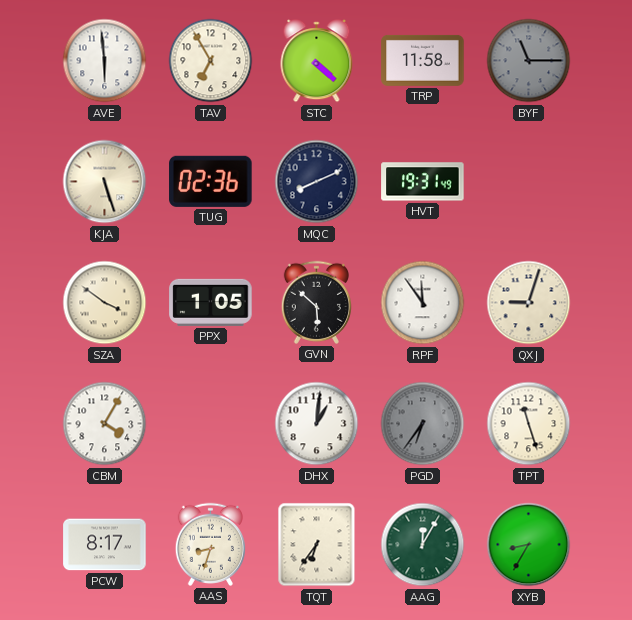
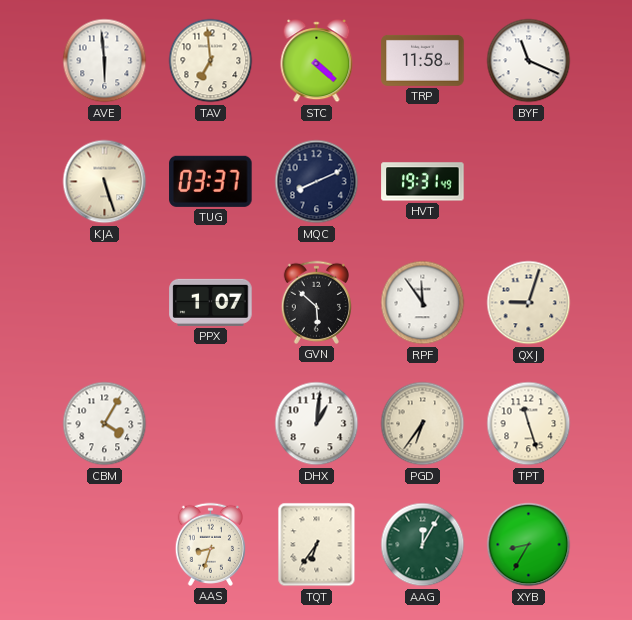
TAV: 6:55 -> 6:59
BYF: 11:15 -> 11:19
BYF dial: grey -> white
TUG: 02:36 -> 03:37
SZA: 3:51 -> none
PPX: 1:05 -> 1:07
PGD dial: grey -> cream
PCW: 8:17 -> none
